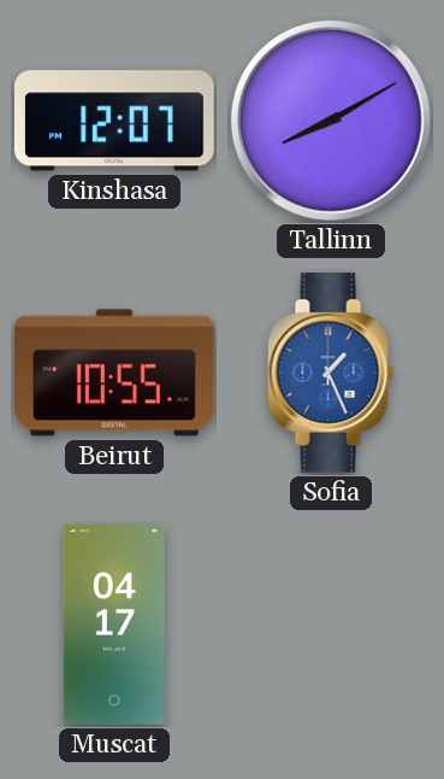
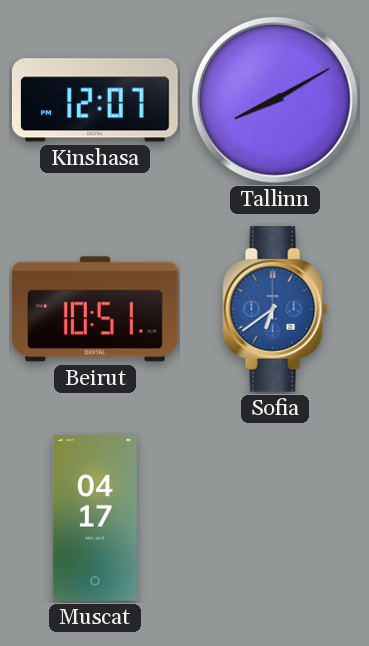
Beirut: 10:55 -> 10:51
Sofia: 1:26 -> 6:39
